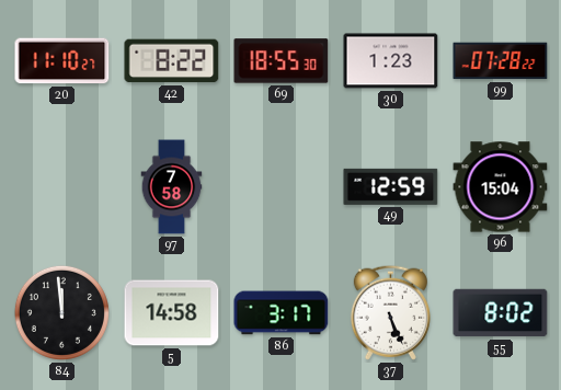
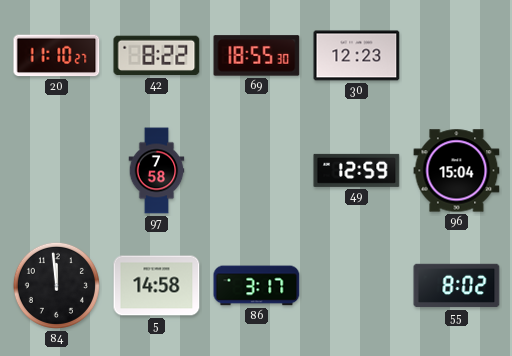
30: 1:23 -> 12:23
99: 07:28 -> none
37: 5:26 -> none
